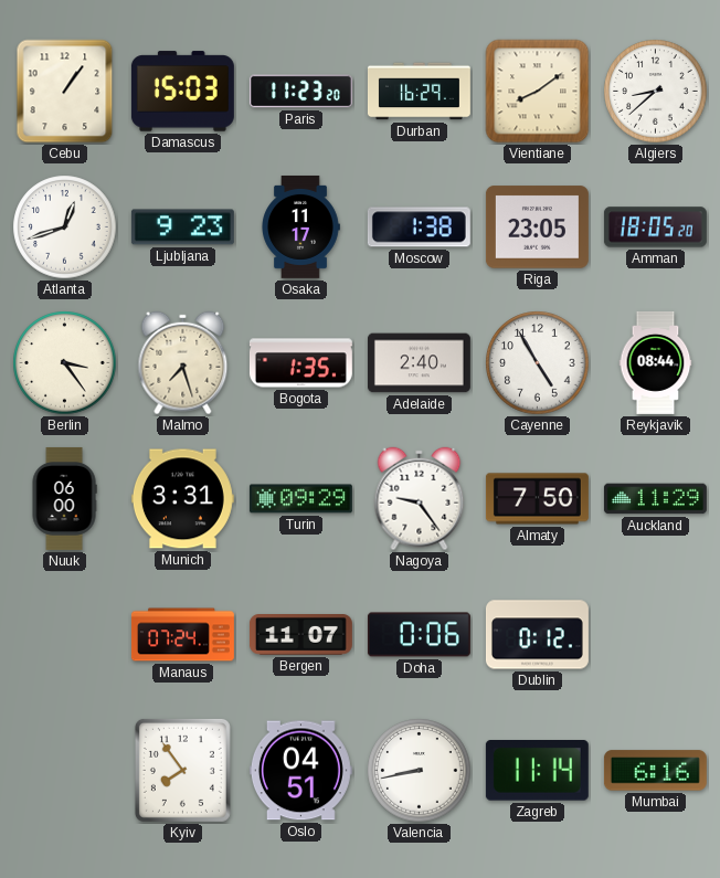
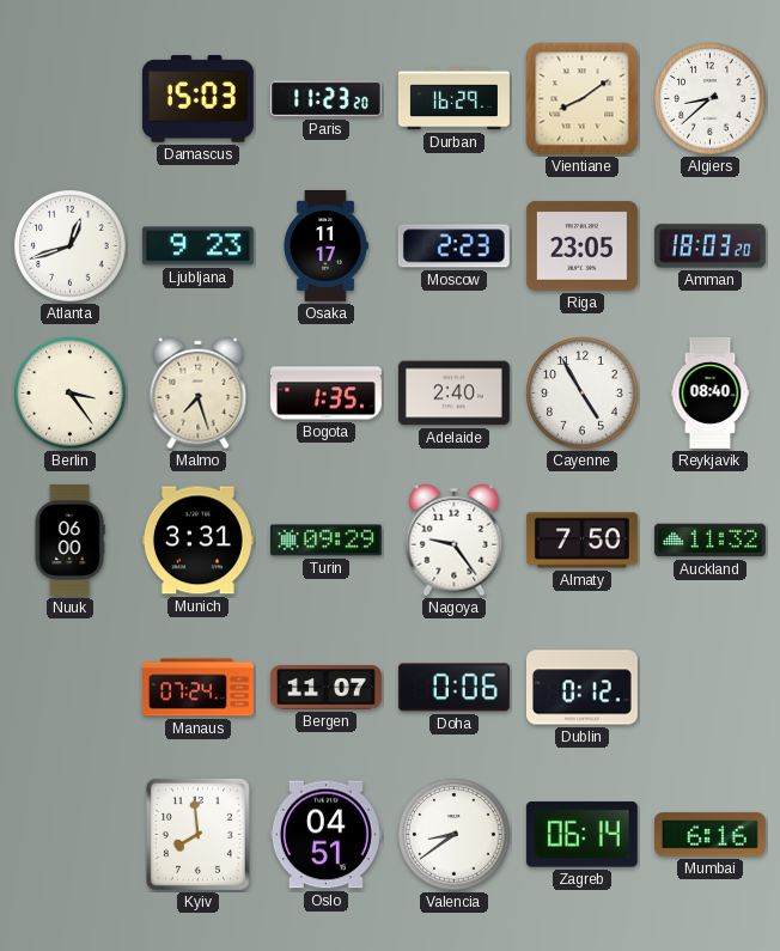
Cebu: 1:06 -> none
Moscow: 1:38 -> 2:23
Amman: 18:05 -> 18:03
Reykjavik: 08:44 -> 08:40
Auckland: 11:29 -> 11:32
Kyiv: 7:54 -> 7:59
Valencia: 8:43 -> 8:39
Zagreb: 11:14 -> 06:14
